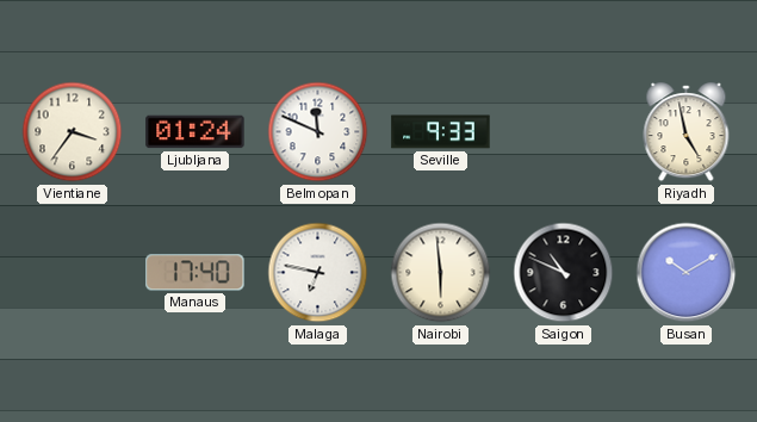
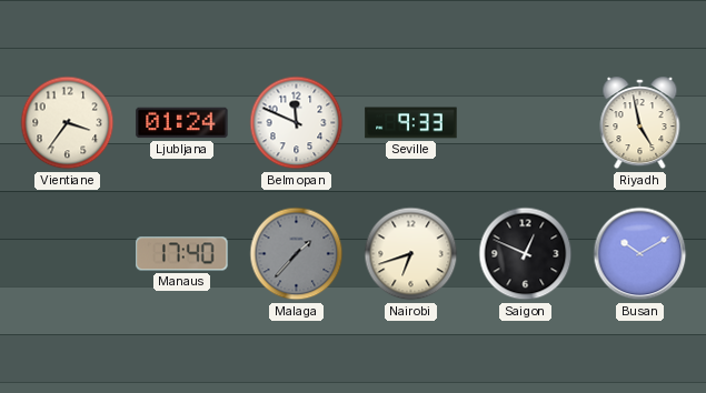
Malaga: 6:47 -> 1:37
Malaga dial: white -> grey
Nairobi: 5:59 -> 6:42
Saigon: 10:49 -> 12:49
